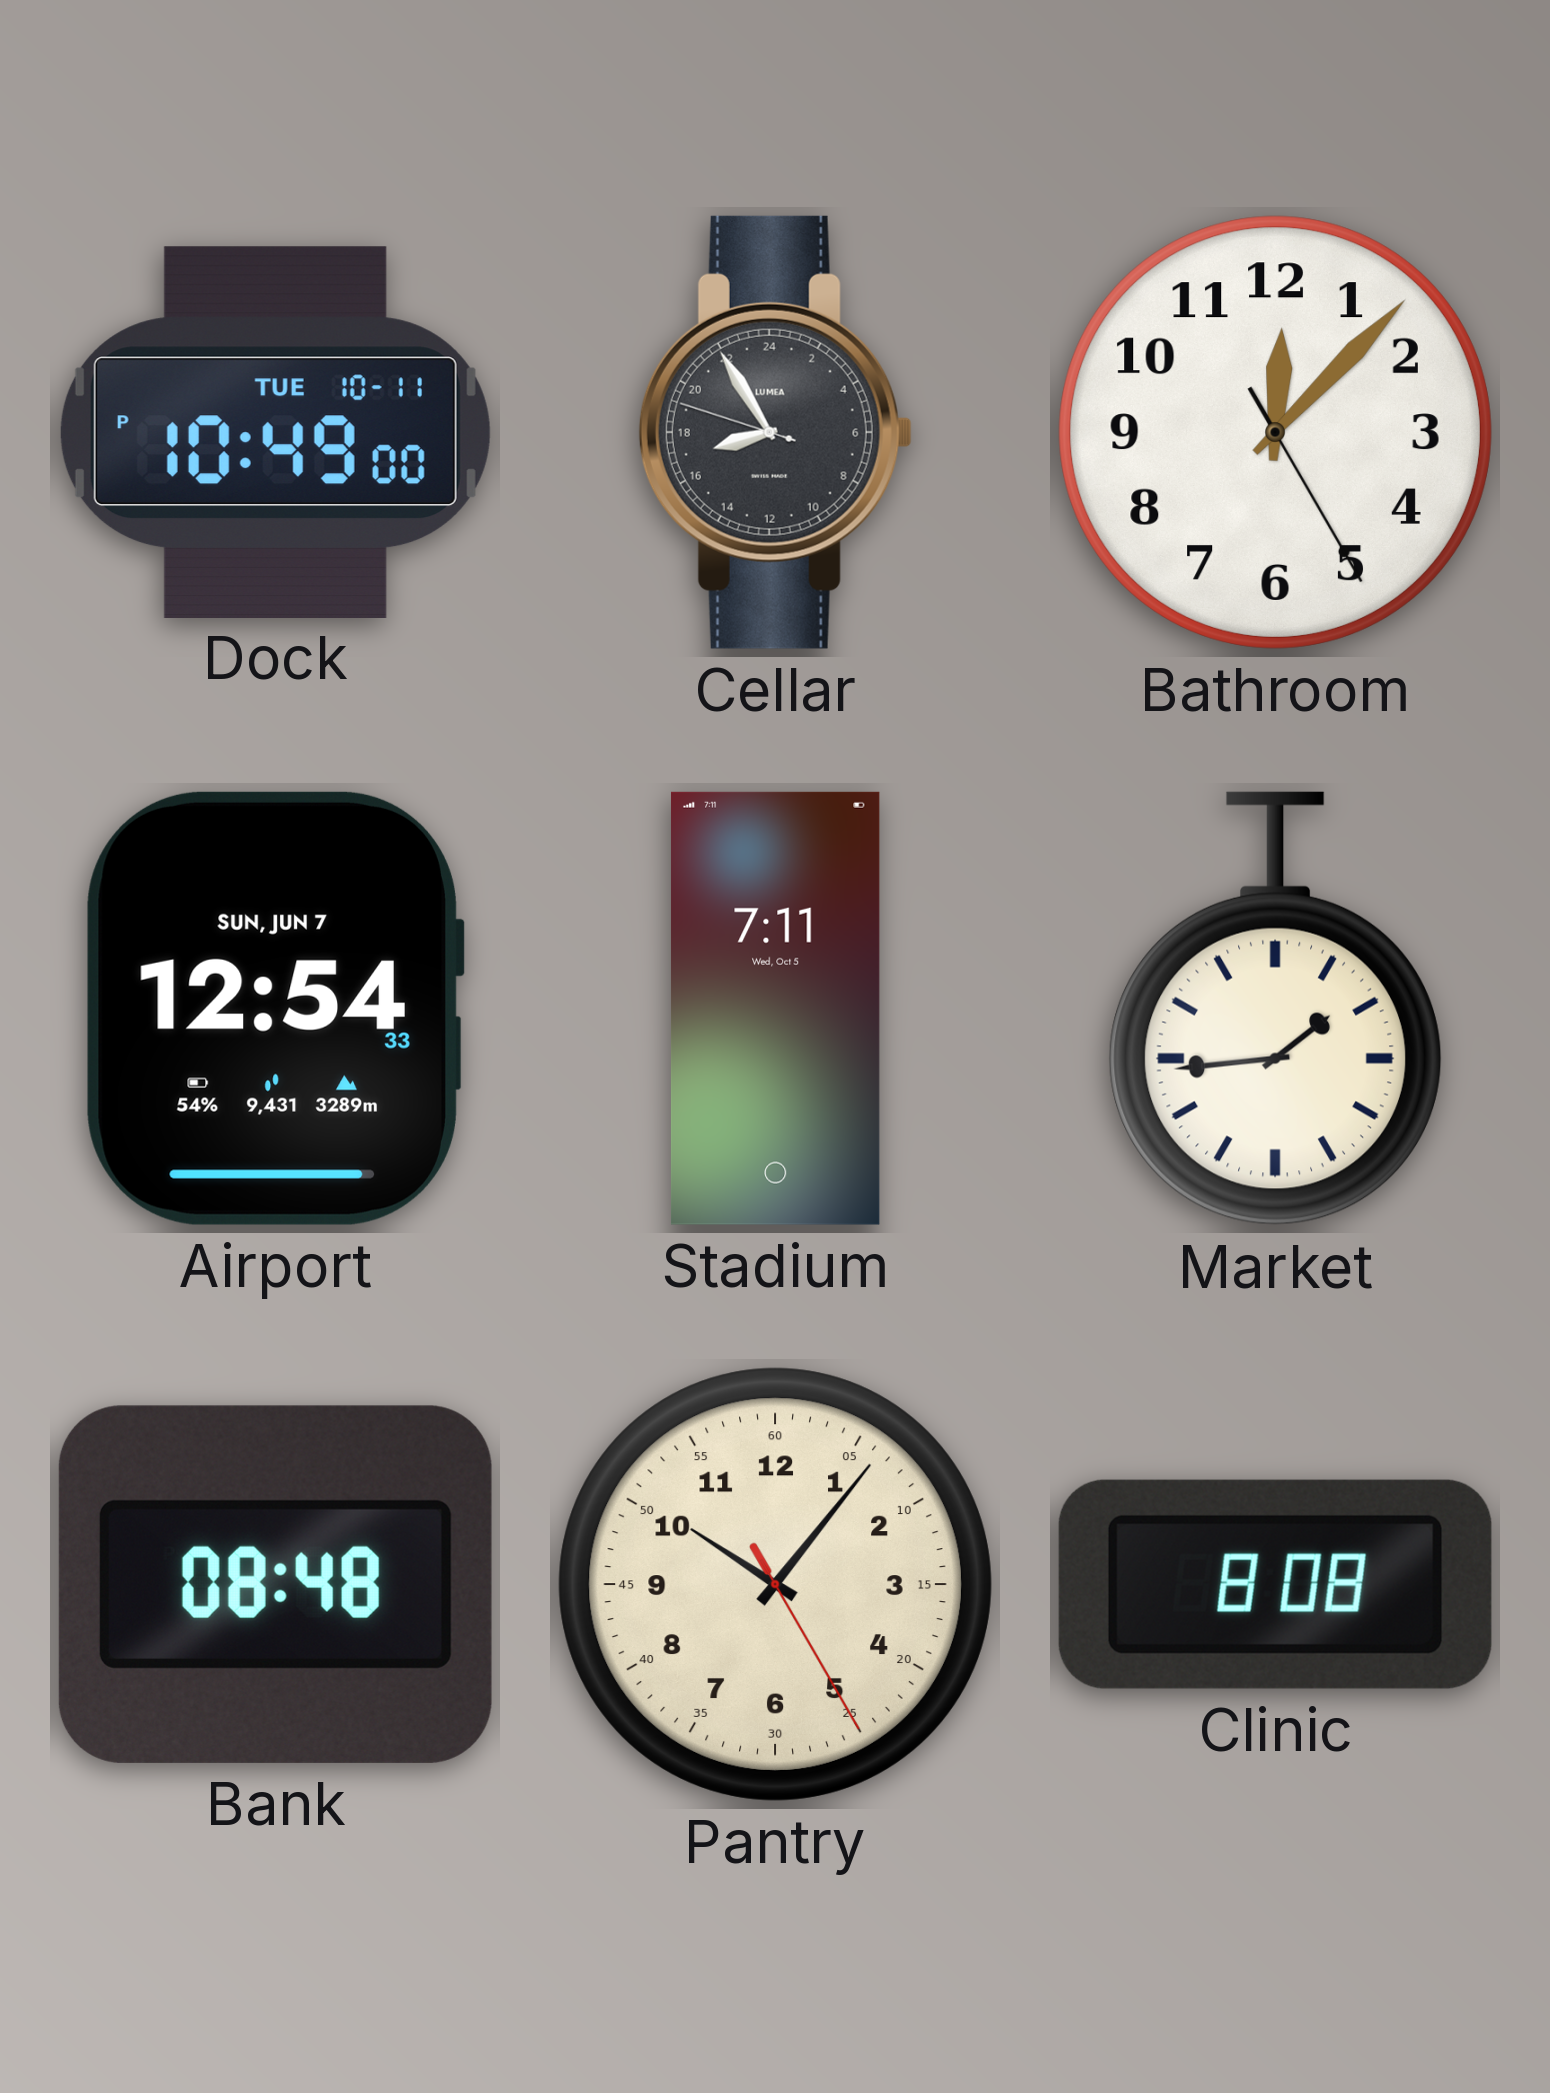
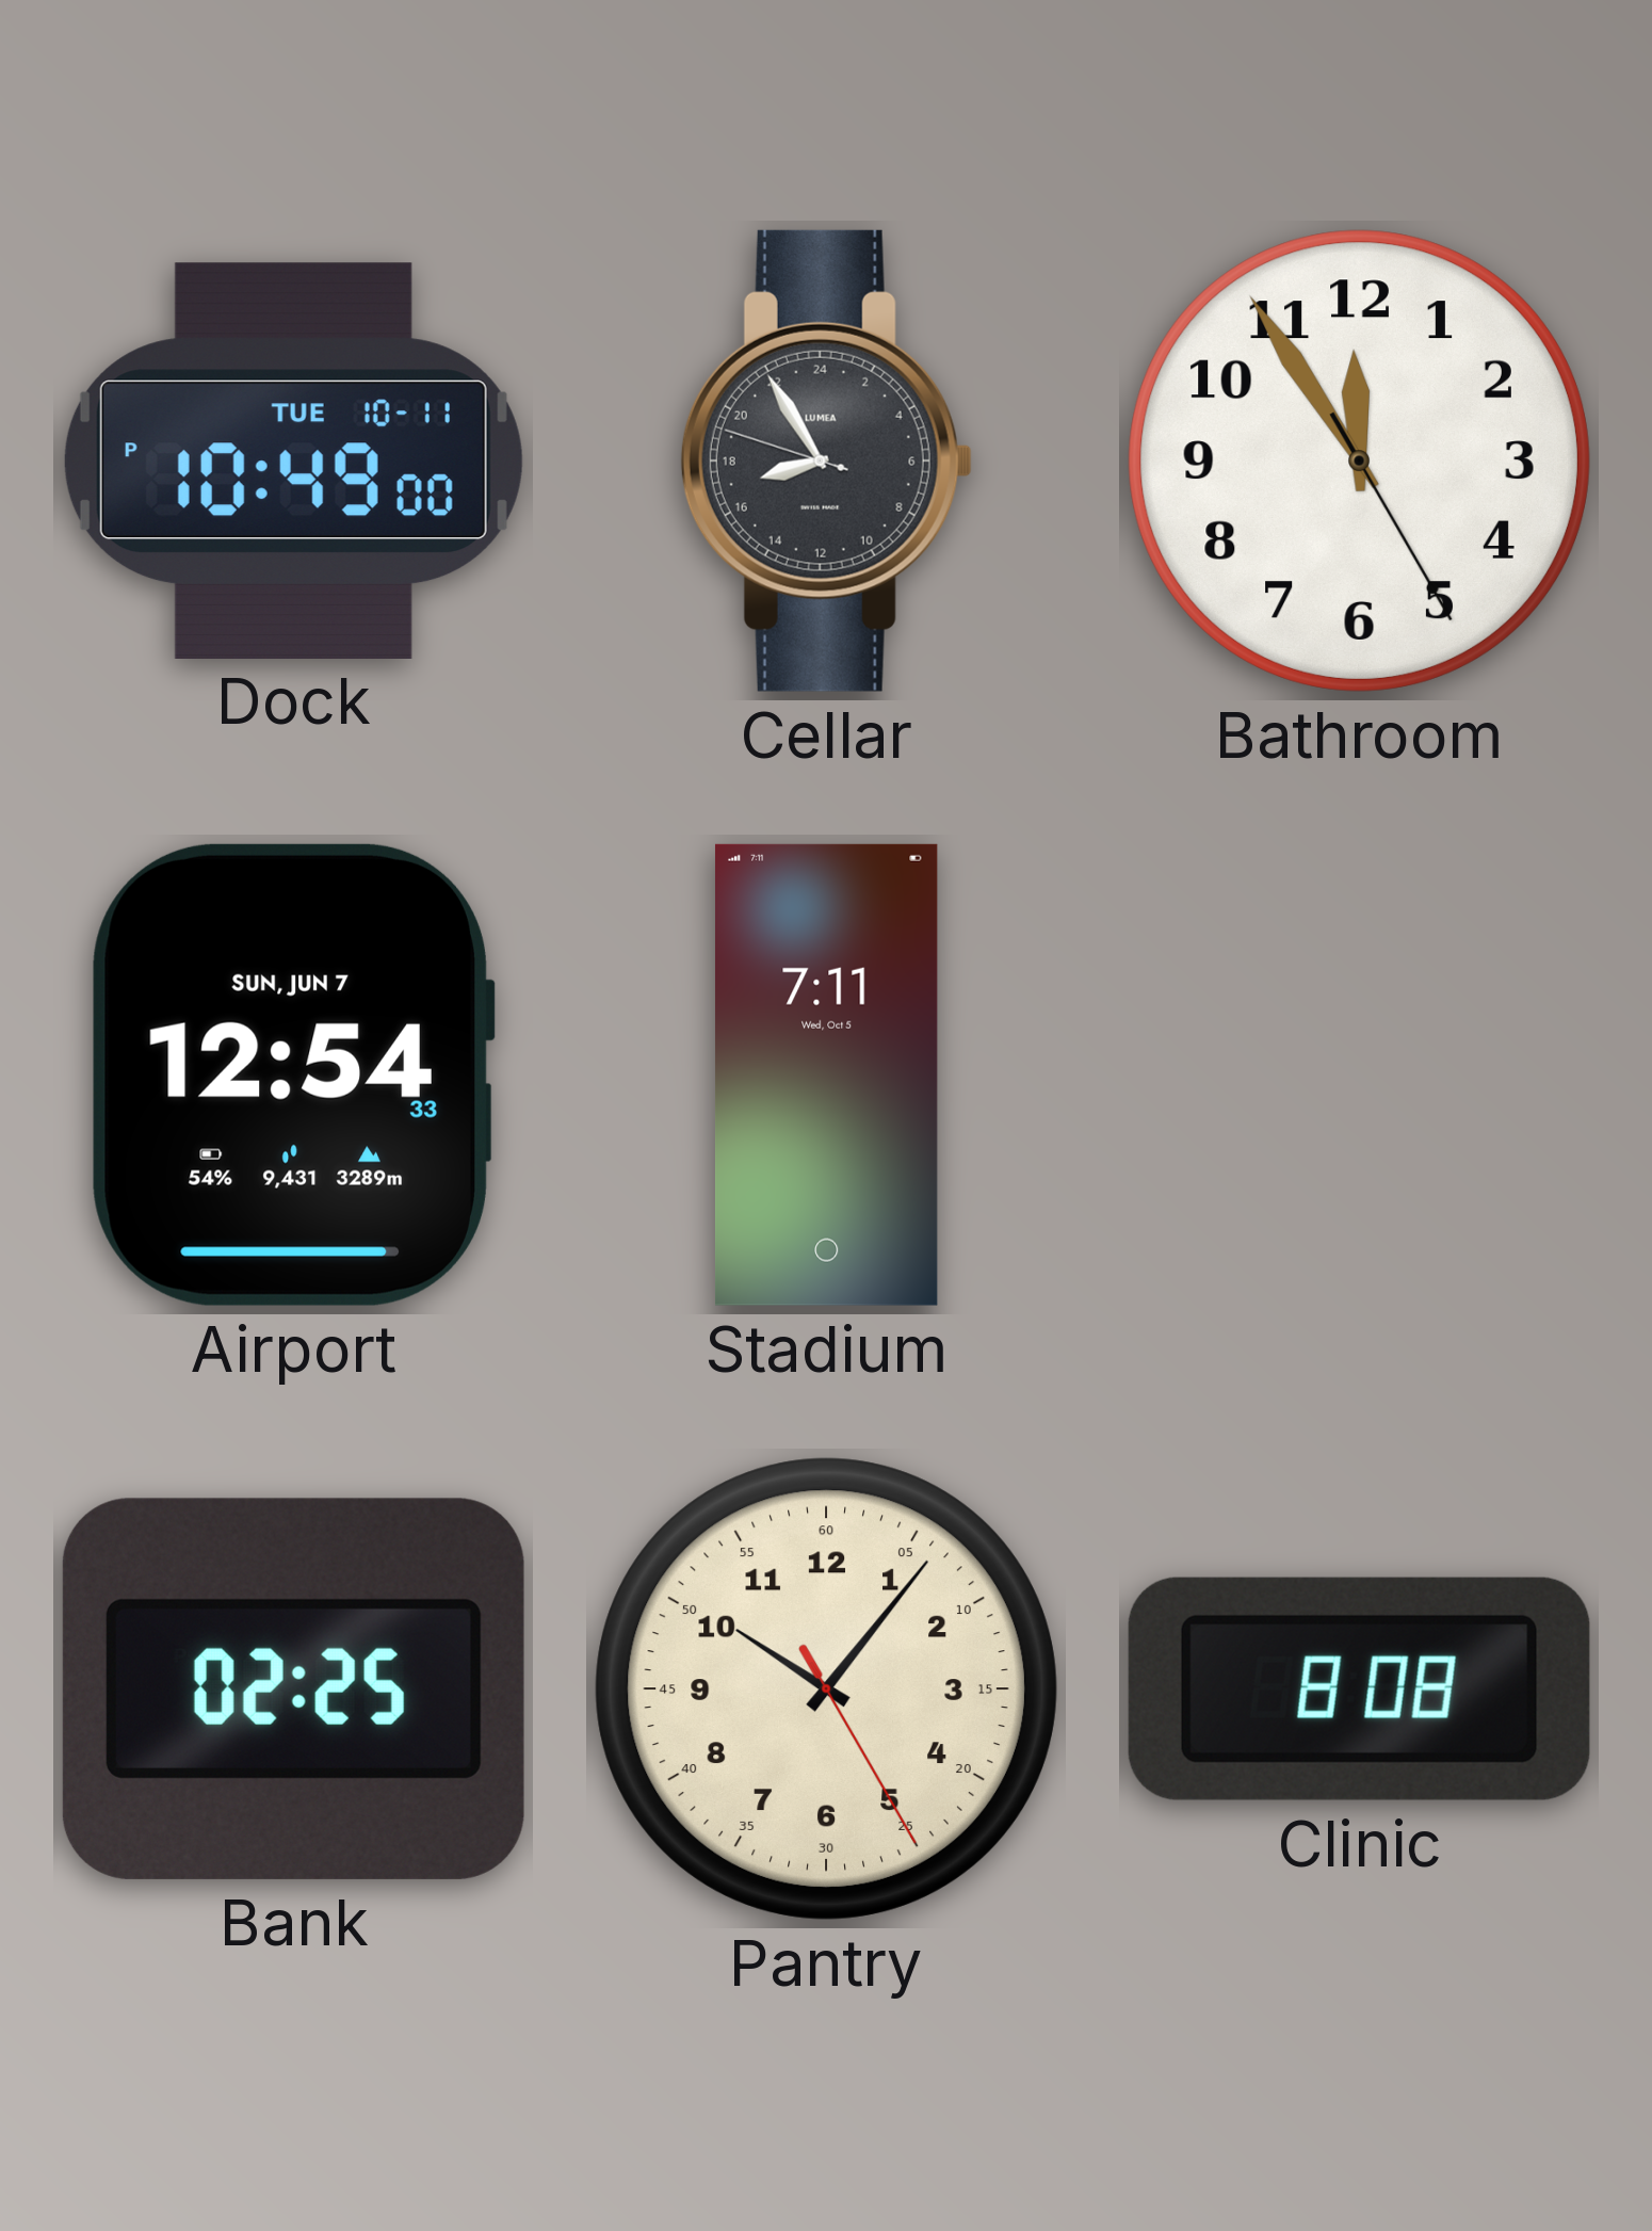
Bathroom: 12:07 -> 11:54
Market: 1:44 -> none
Bank: 08:48 -> 02:25
